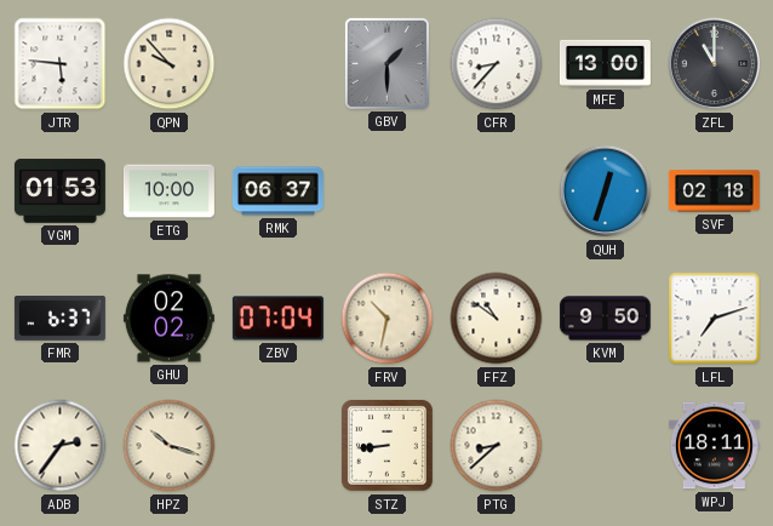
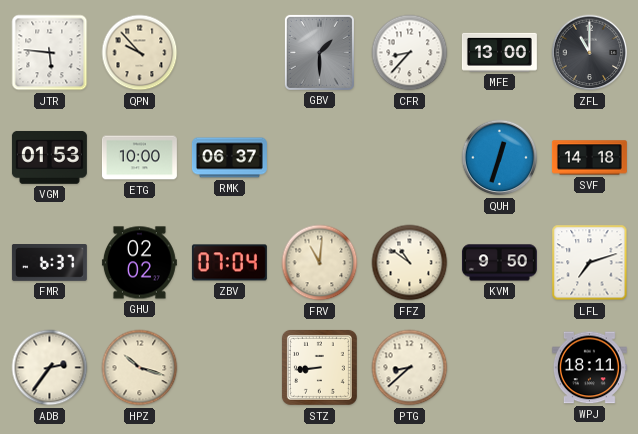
SVF: 02:18 -> 14:18
FRV: 10:32 -> 11:01
